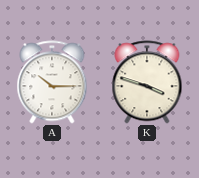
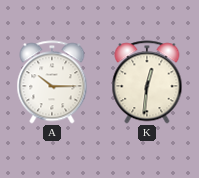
K: 3:48 -> 12:31
